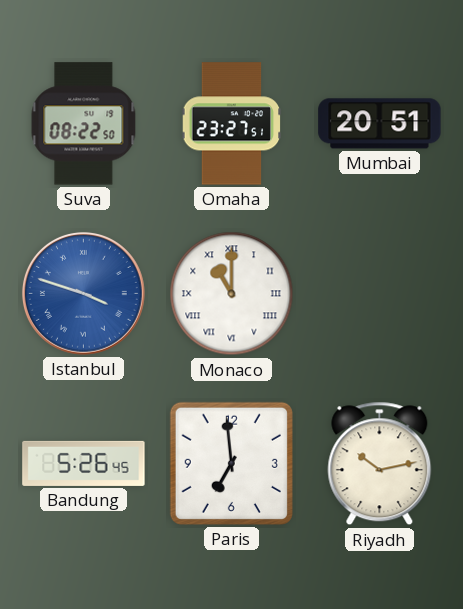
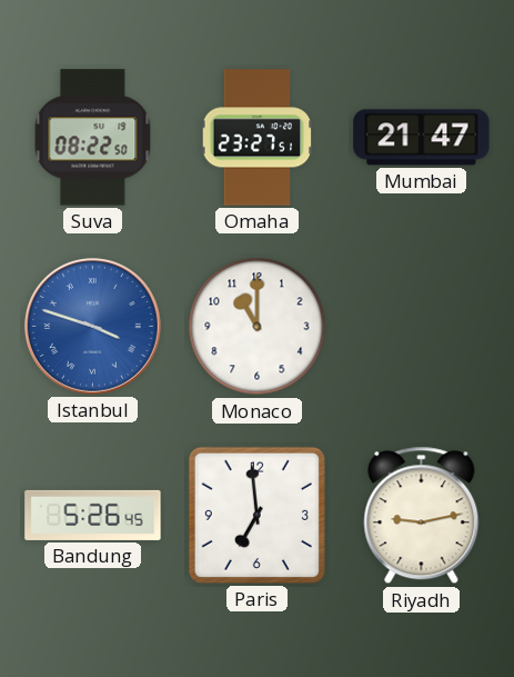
Mumbai: 20:51 -> 21:47
Monaco numerals: Roman -> Arabic
Riyadh: 10:13 -> 9:13
